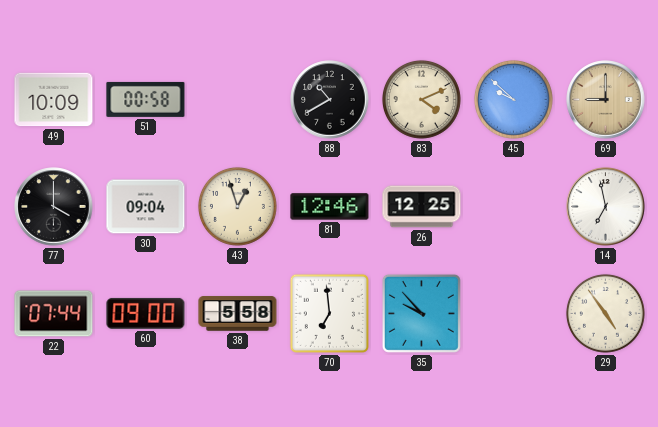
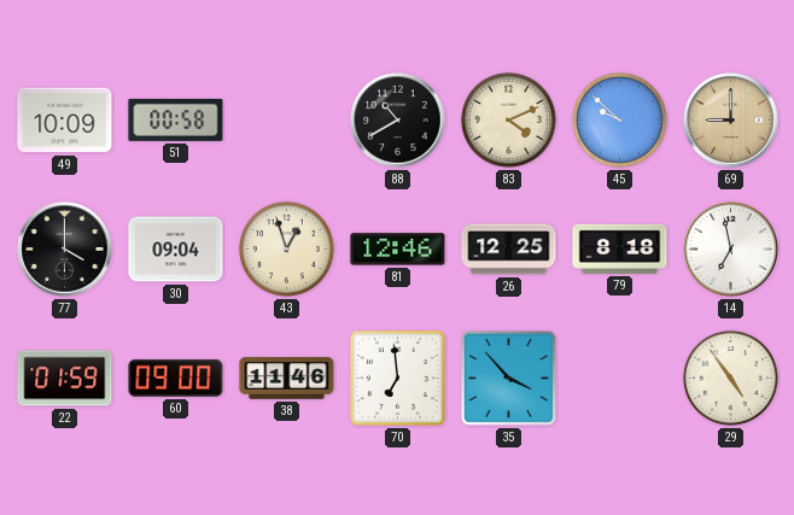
79: none -> 8:18
22: 07:44 -> 01:59
38: 5:58 -> 11:46
35: 9:53 -> 3:53
